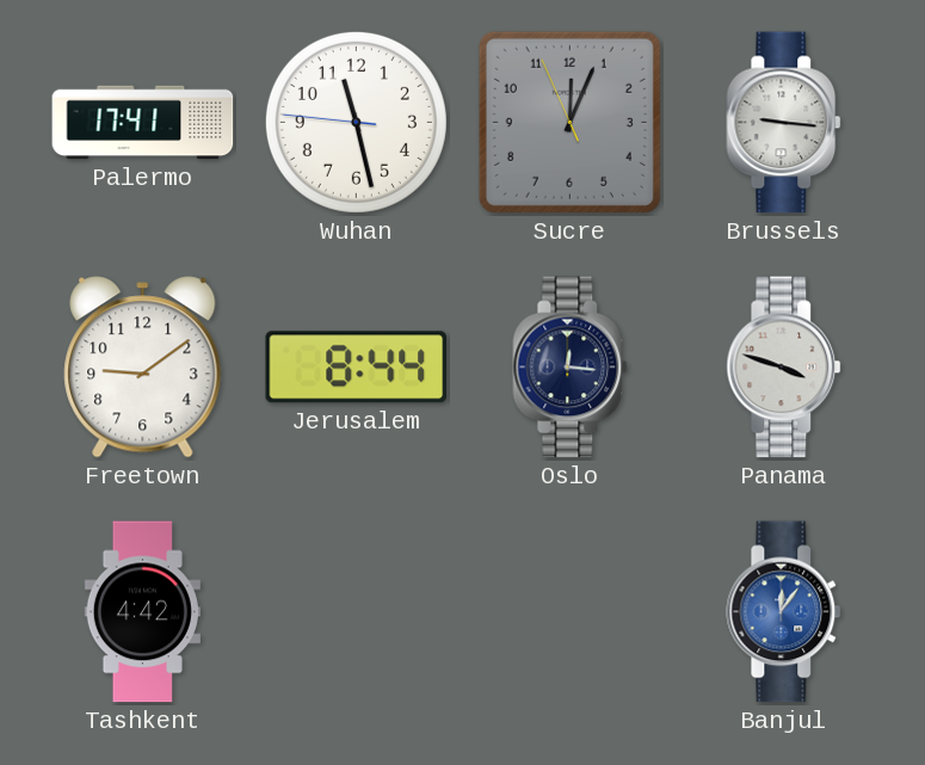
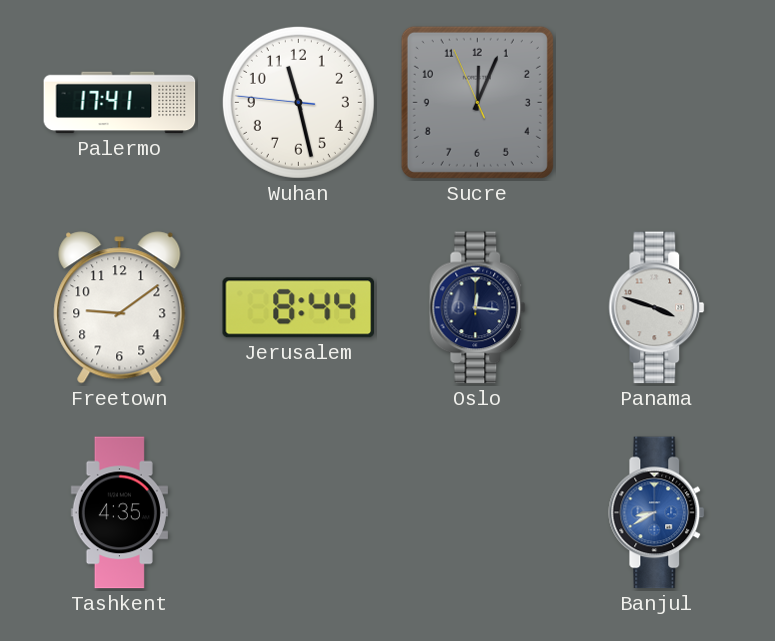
Brussels: 9:16 -> none
Tashkent: 4:42 -> 4:35
Banjul: 12:06 -> 8:40
